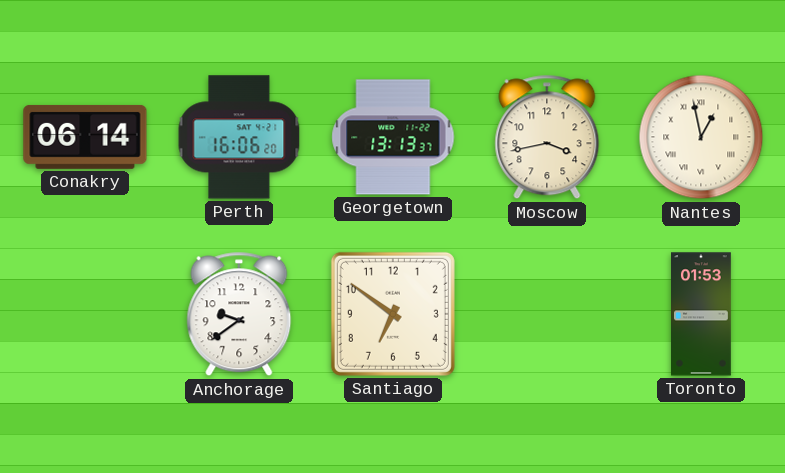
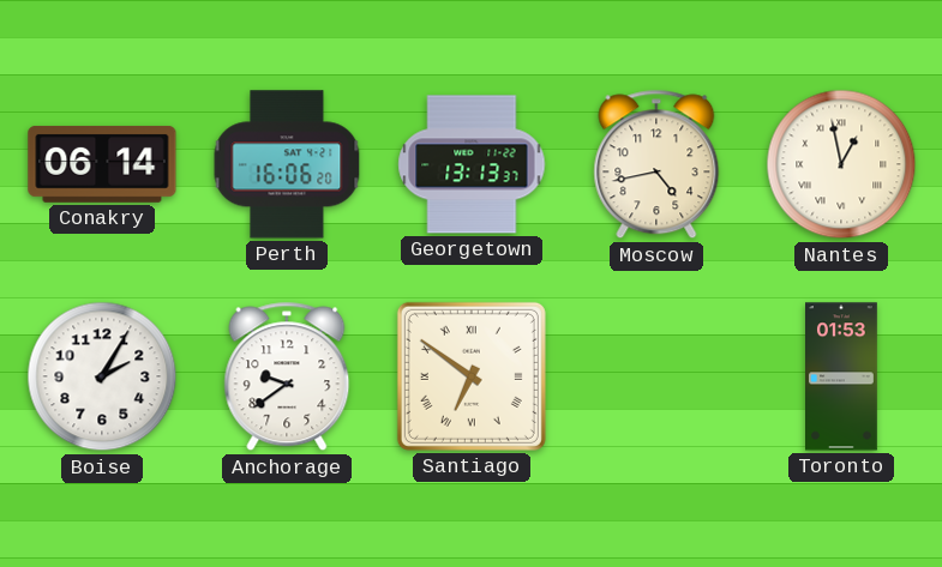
Moscow: 3:43 -> 4:43
Boise: none -> 2:05
Santiago numerals: Arabic -> Roman
